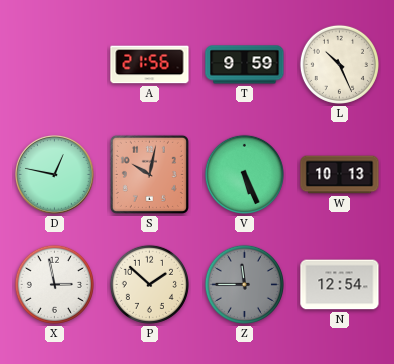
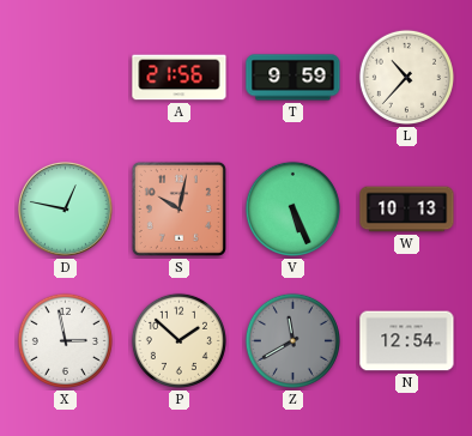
L: 10:26 -> 10:37
Z: 11:45 -> 11:40
